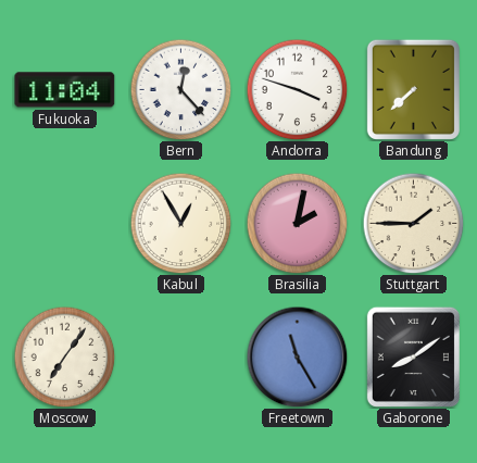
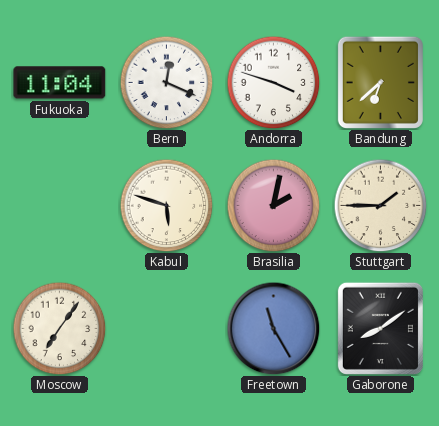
Bern: 12:23 -> 12:19
Bandung: 7:38 -> 6:38
Kabul: 12:55 -> 5:48
